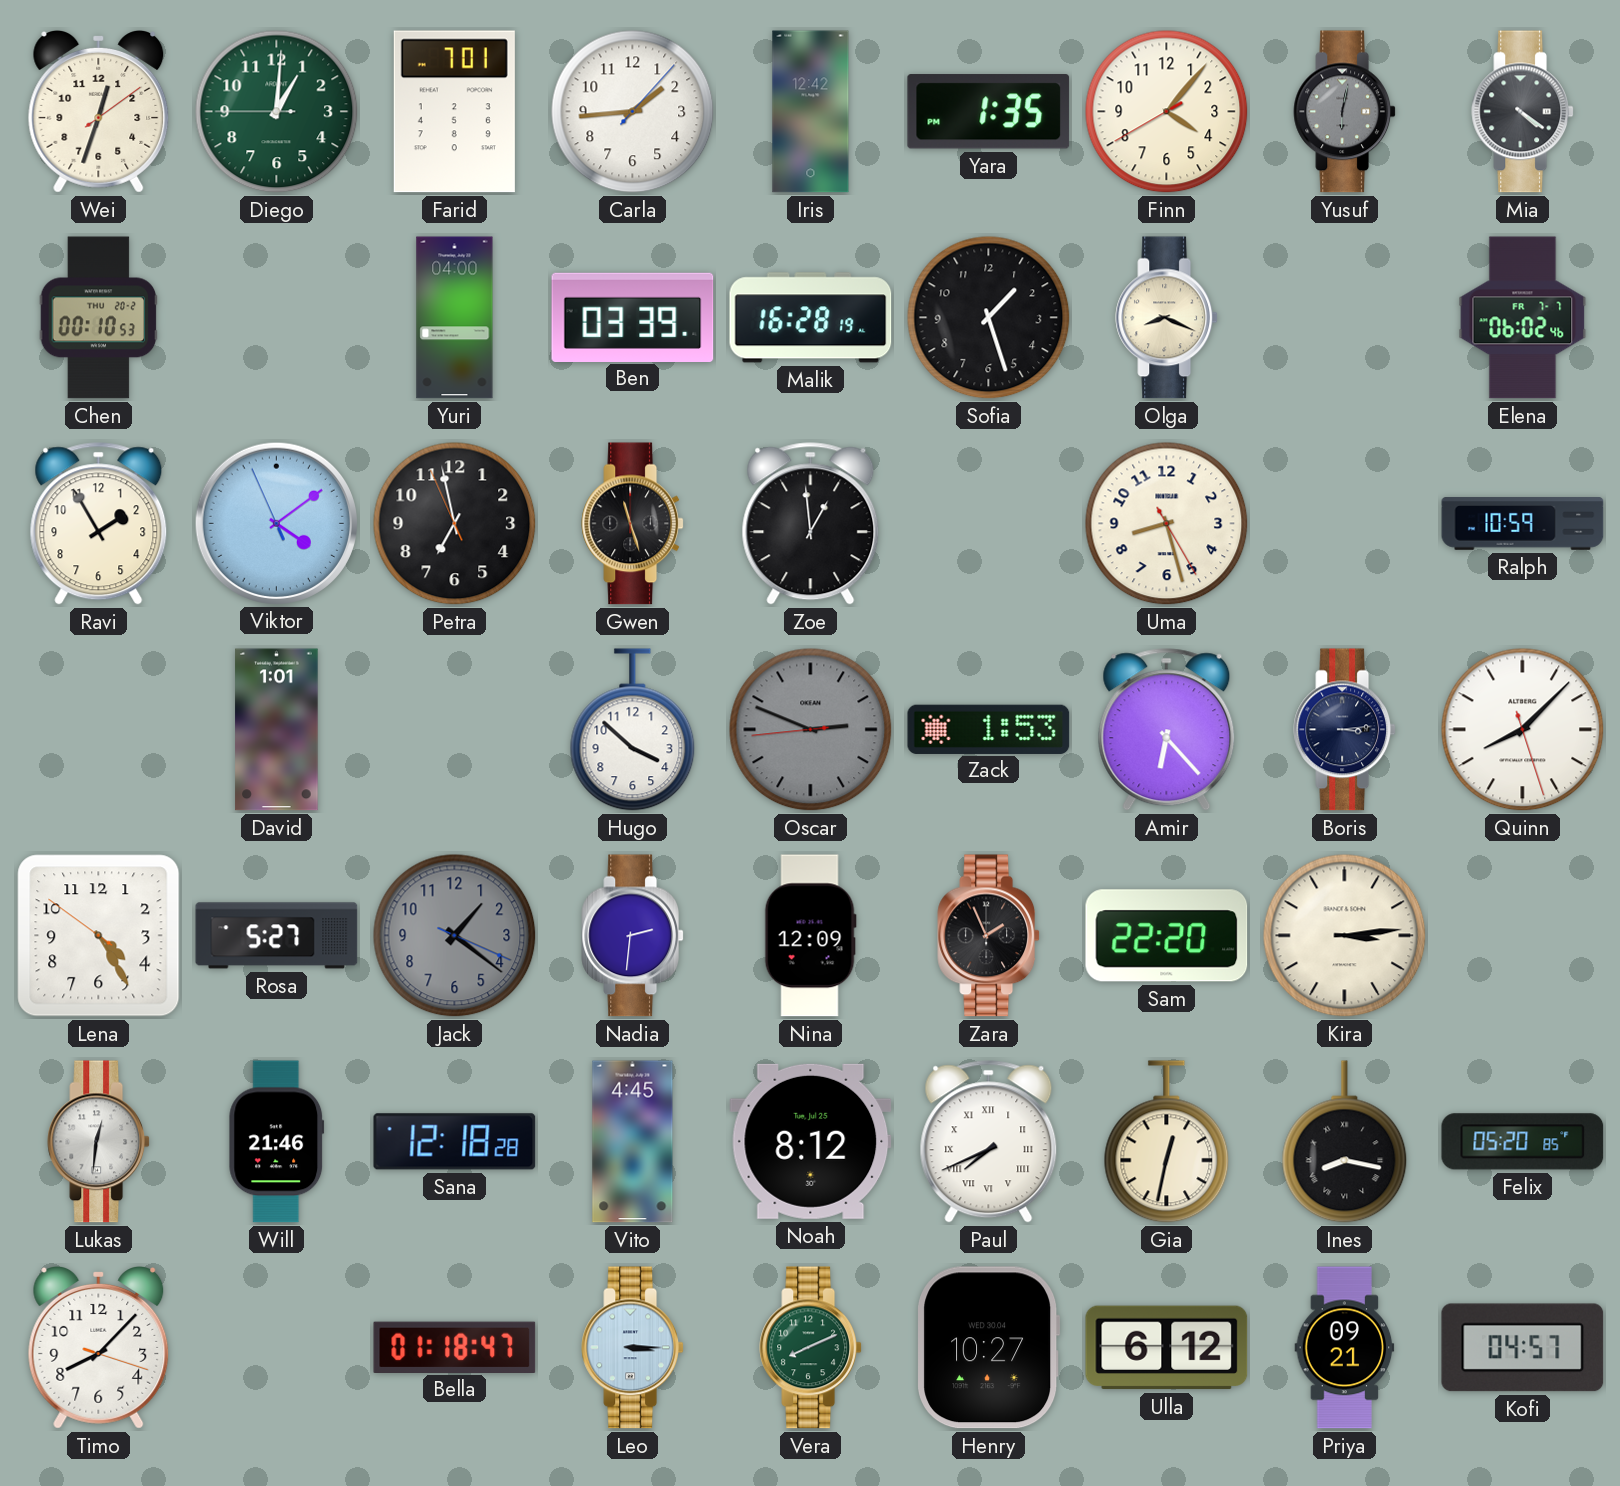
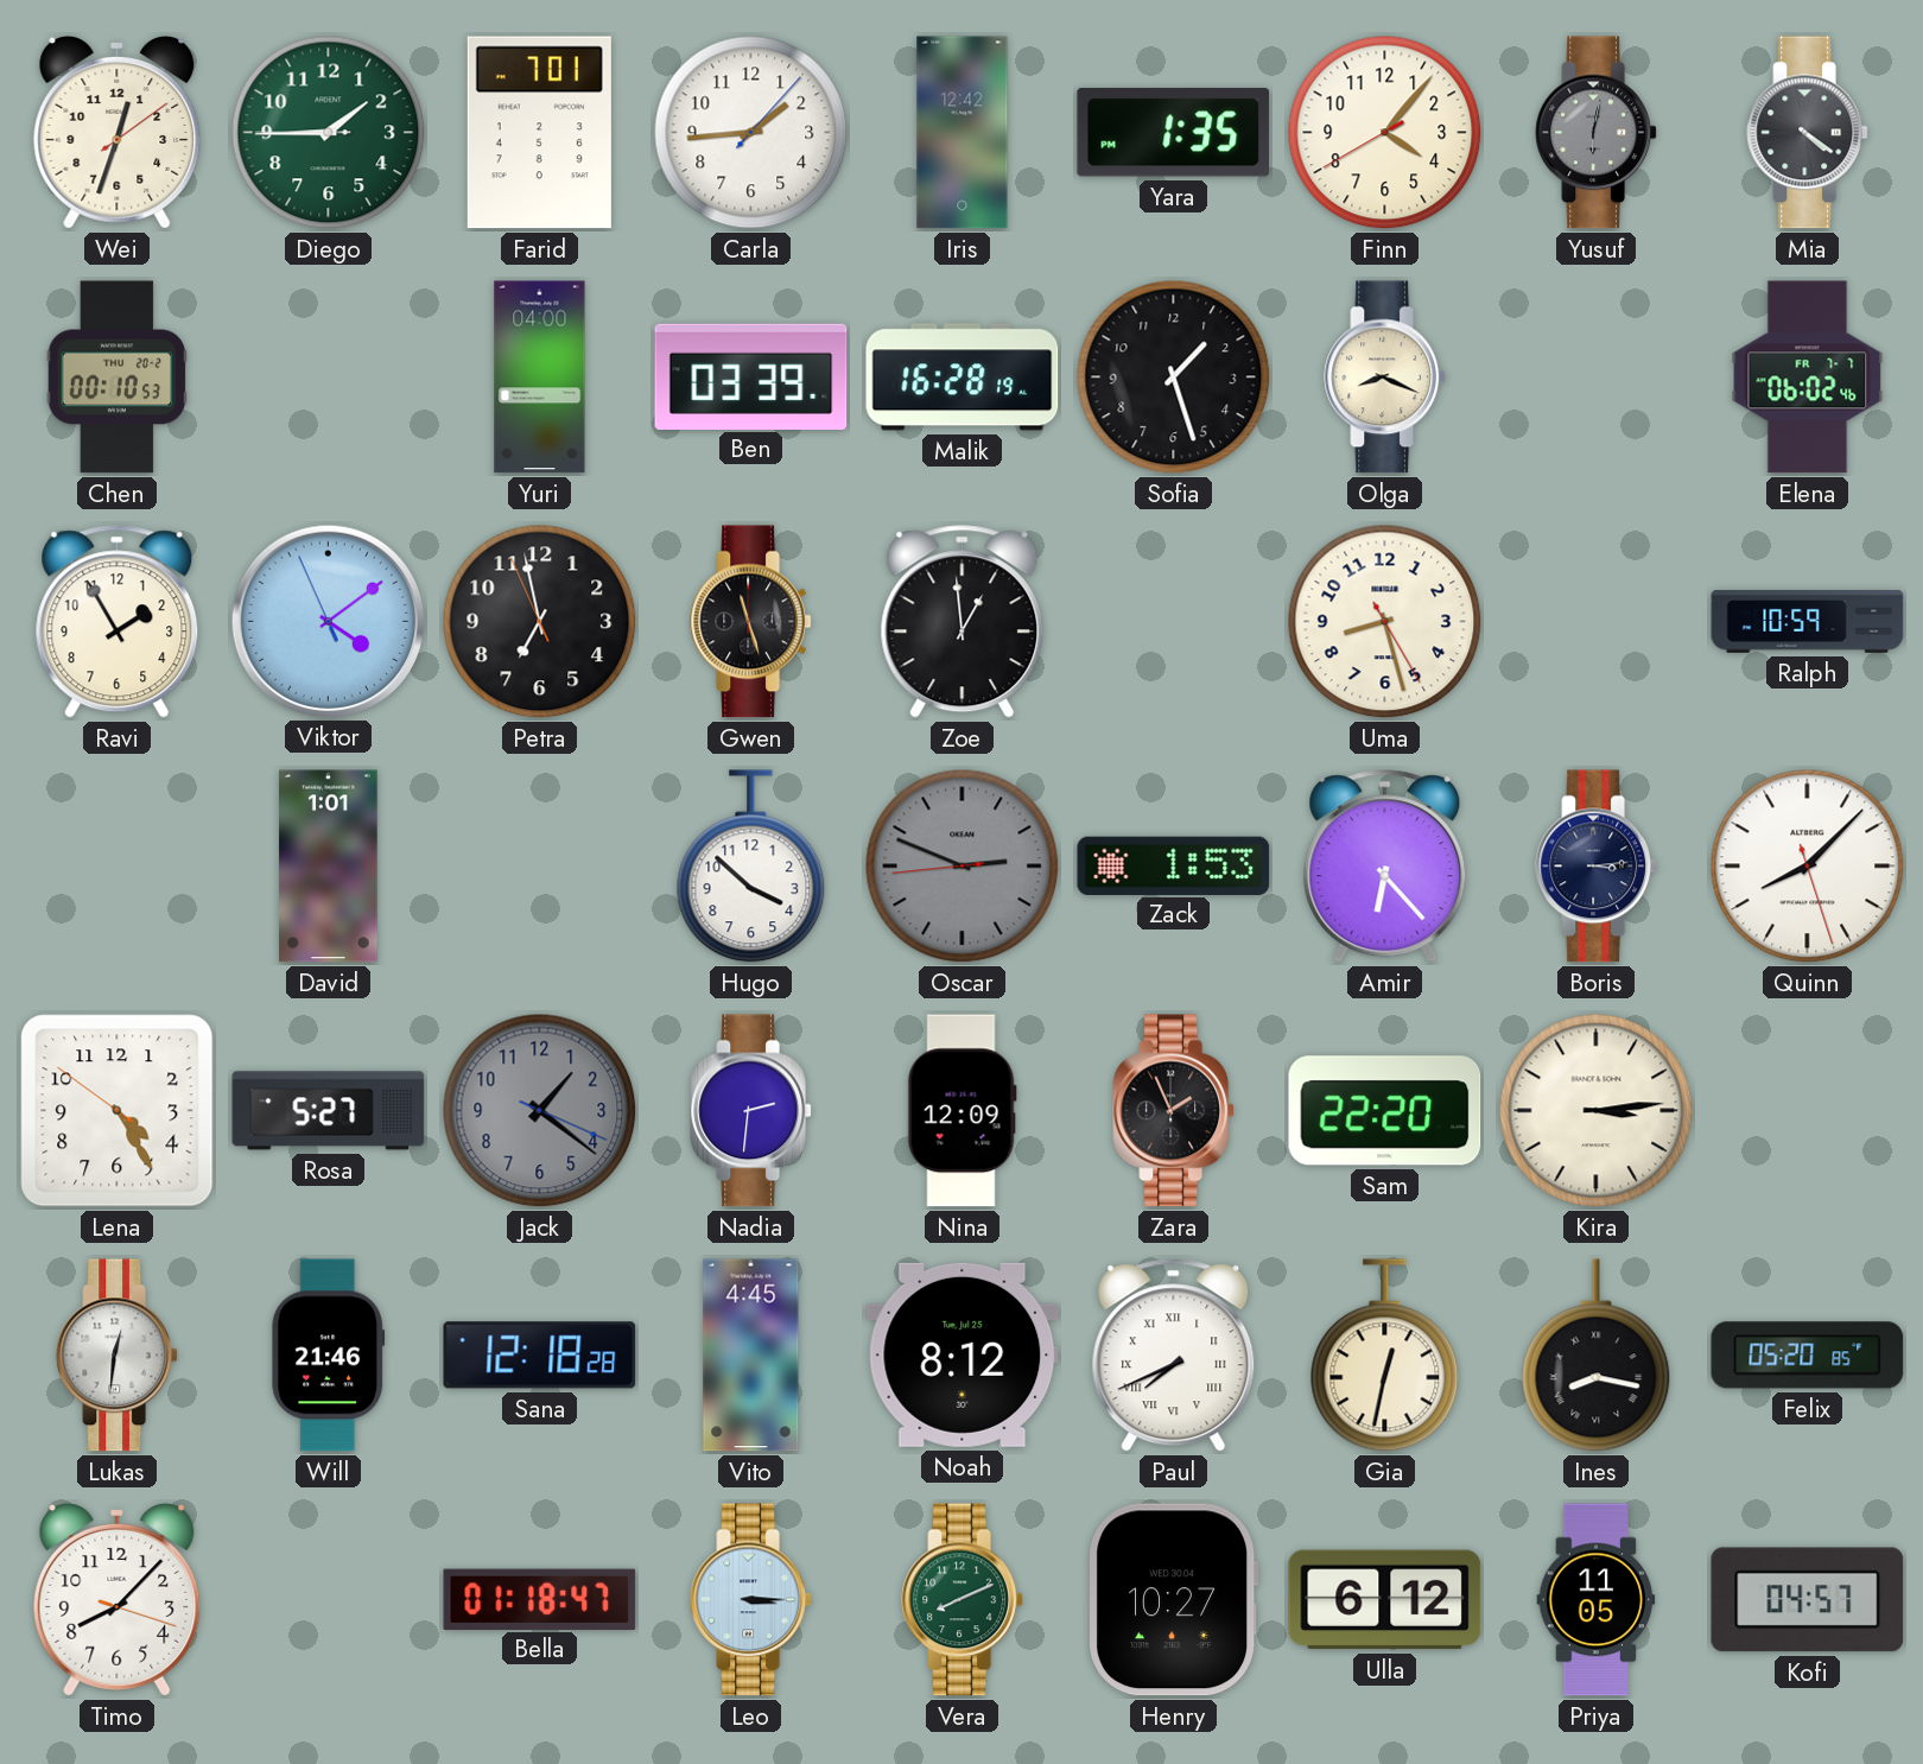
Diego: 1:00 -> 1:44
Priya: 09:21 -> 11:05
